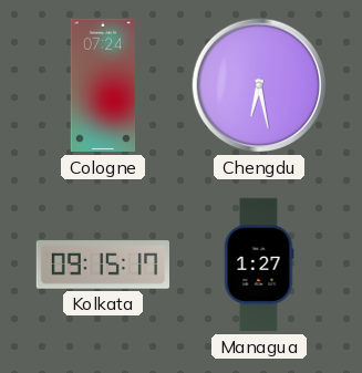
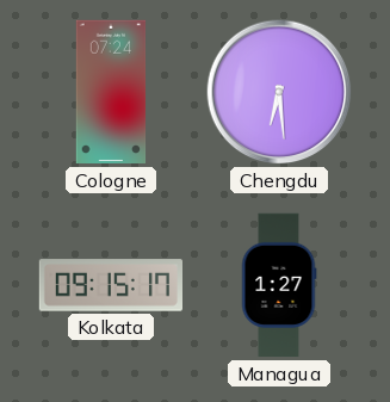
Chengdu: 6:28 -> 6:29
